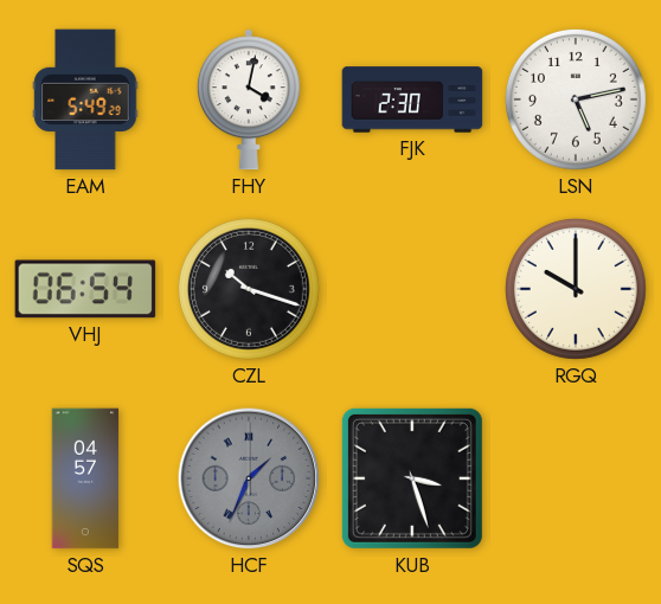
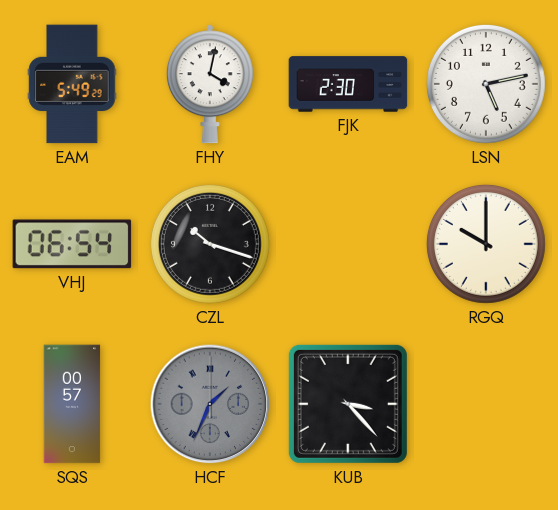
SQS: 04:57 -> 00:57
KUB: 3:27 -> 3:23
